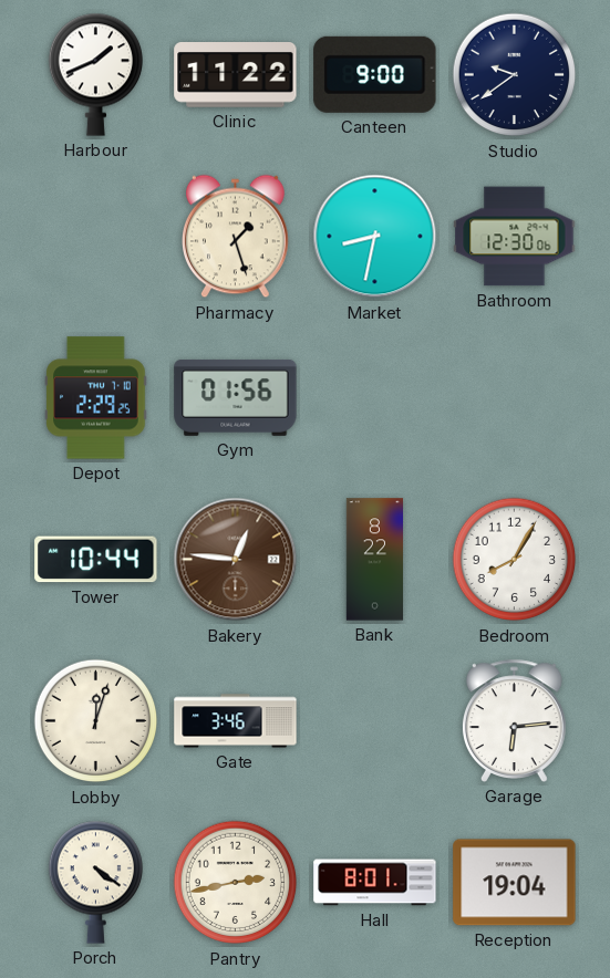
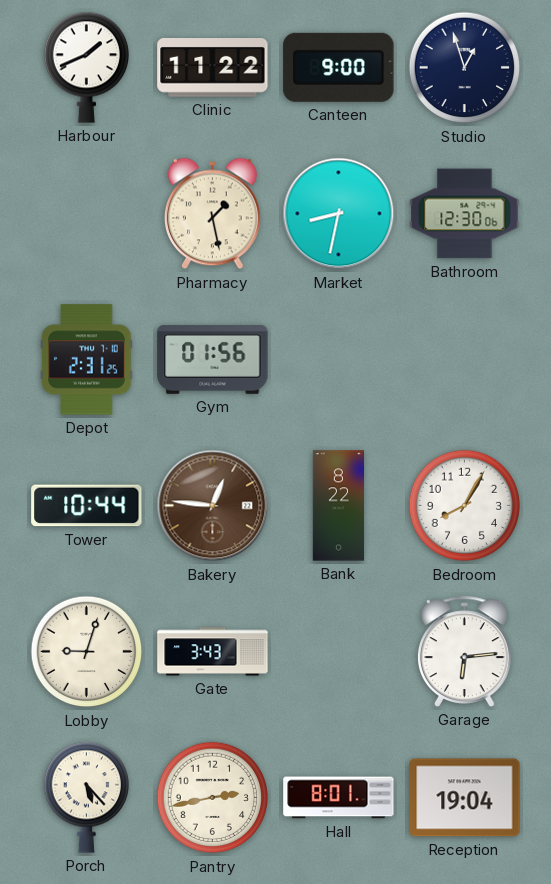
Studio: 9:39 -> 12:57
Pharmacy: 1:27 -> 1:28
Depot: 2:29 -> 2:31
Lobby: 12:03 -> 9:03
Gate: 3:46 -> 3:43
Porch: 4:21 -> 5:23
